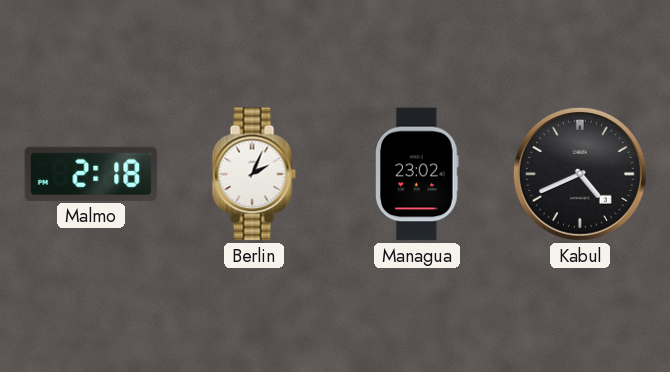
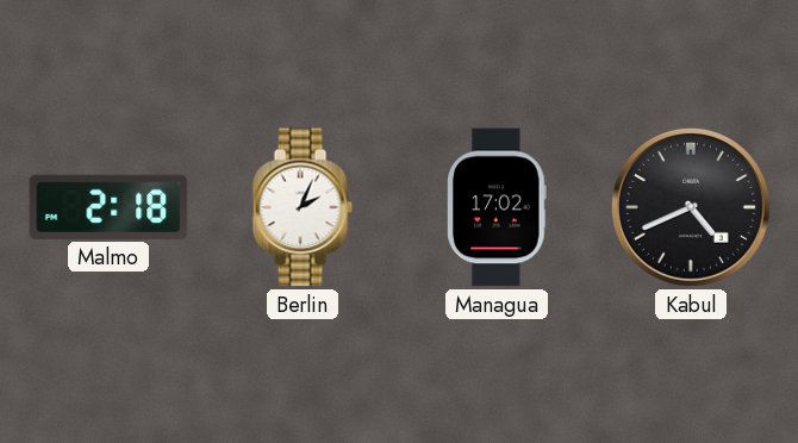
Managua: 23:02 -> 17:02
